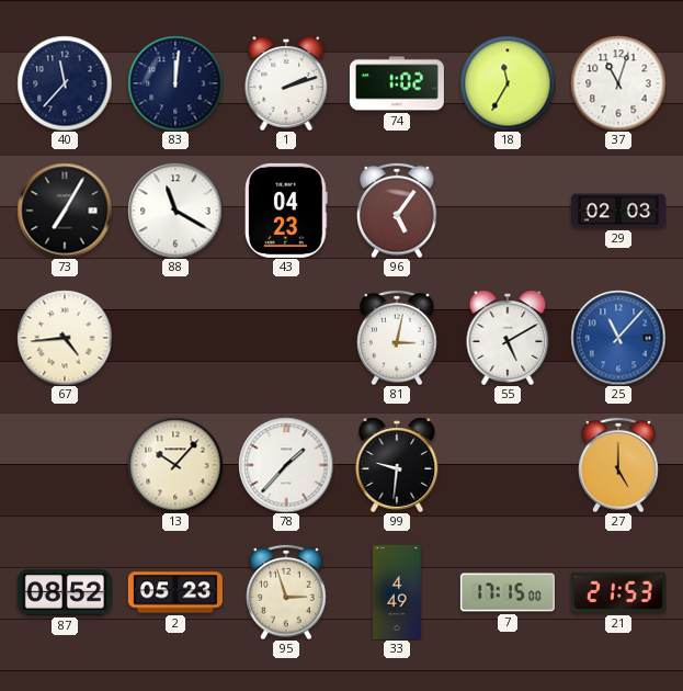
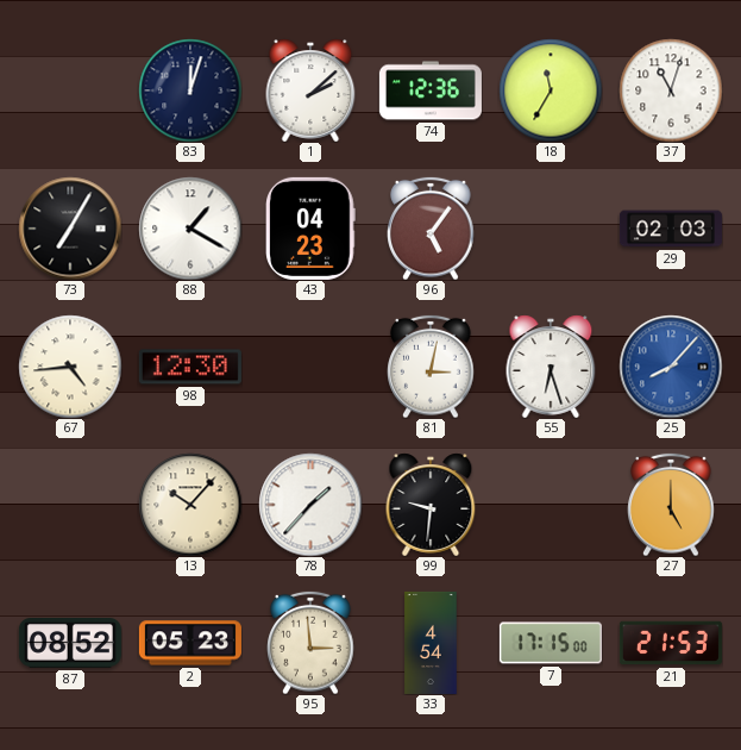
40: 11:37 -> none
83: 12:01 -> 12:03
1: 2:12 -> 2:08
74: 1:02 -> 12:36
88: 11:20 -> 1:20
98: none -> 12:30
55: 5:10 -> 6:27
25: 11:07 -> 8:07
95: 2:57 -> 2:59
33: 4:49 -> 4:54
